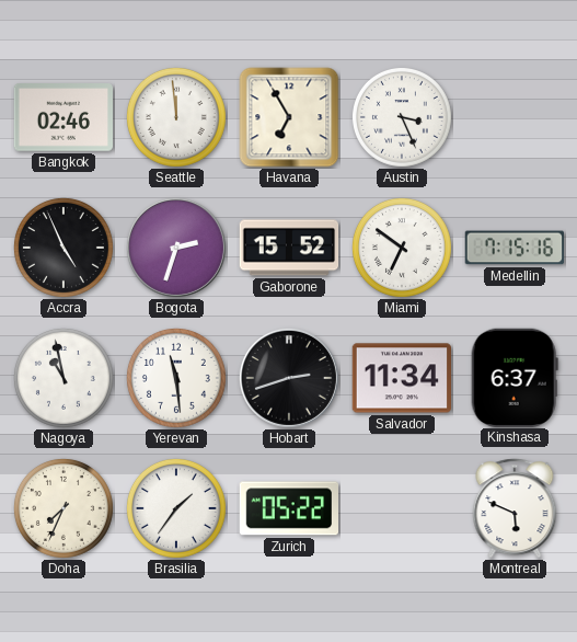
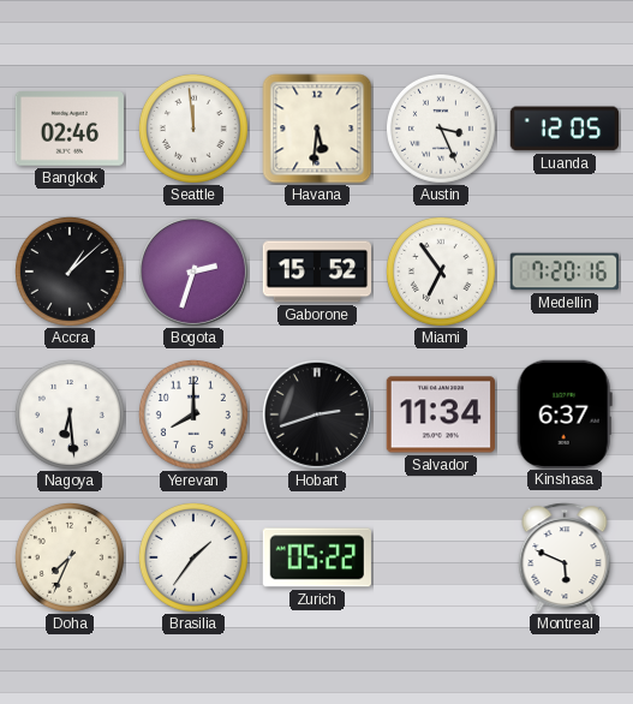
Havana: 6:55 -> 5:31
Luanda: none -> 12:05
Accra: 4:56 -> 1:08
Miami: 6:51 -> 6:54
Medellin: 7:15 -> 7:20
Nagoya: 10:58 -> 6:29
Yerevan: 11:29 -> 8:00
